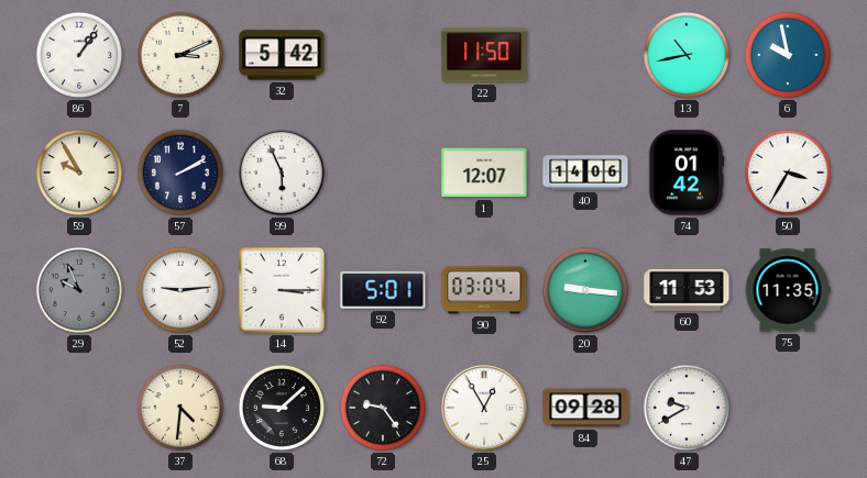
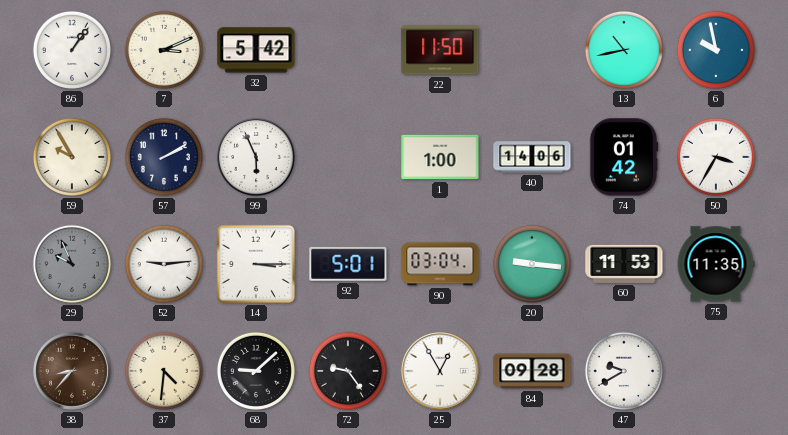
1: 12:07 -> 1:00
38: none -> 8:37
